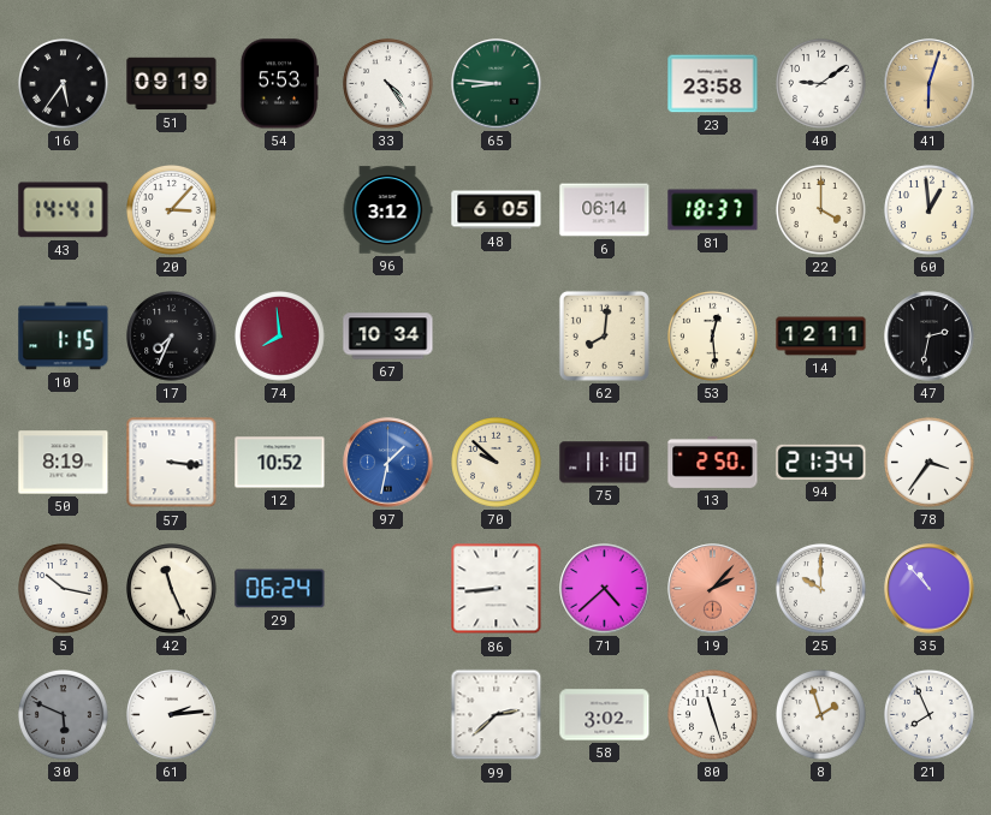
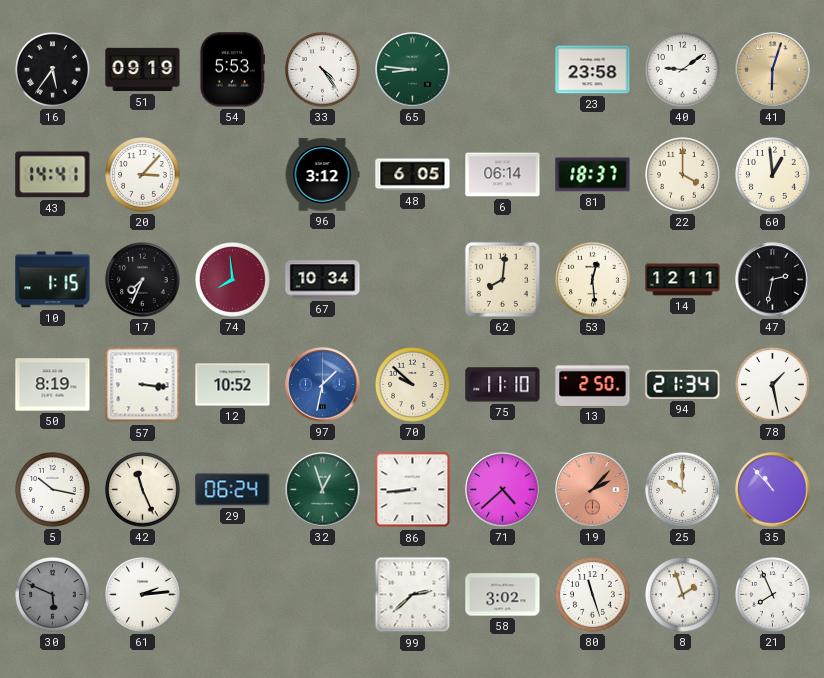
78: 3:36 -> 1:28
32: none -> 12:57
